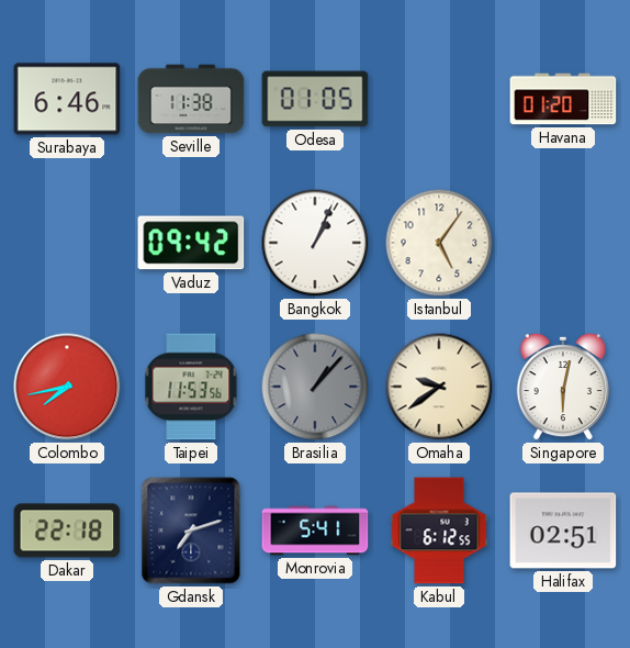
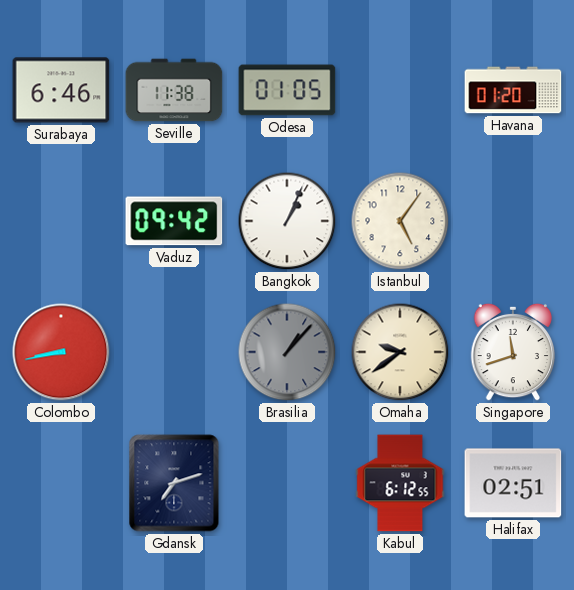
Colombo: 7:43 -> 8:43
Taipei: 11:53 -> none
Singapore: 6:02 -> 11:42
Dakar: 22:18 -> none
Monrovia: 5:41 -> none
